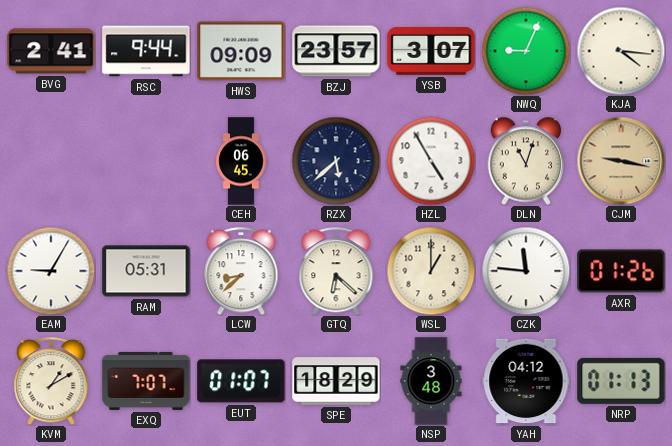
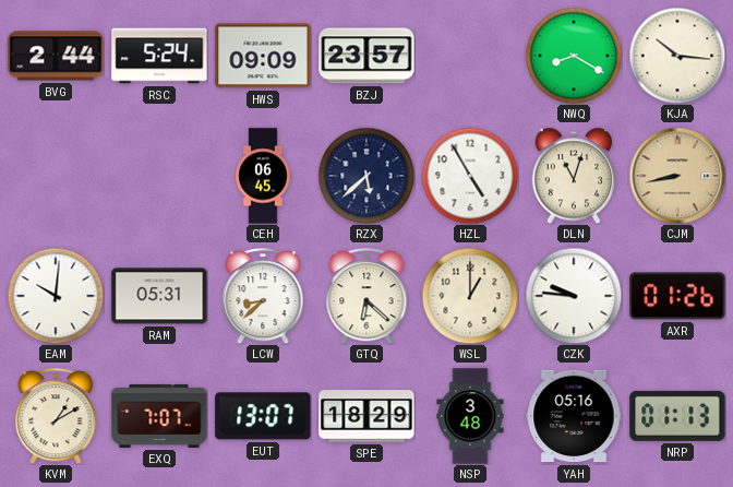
BVG: 2:41 -> 2:44
RSC: 9:44 -> 5:24
YSB: 3:07 -> none
NWQ: 9:04 -> 8:20
KJA: 4:16 -> 10:16
CJM: 9:17 -> 8:43
EAM: 9:05 -> 10:01
CZK: 11:46 -> 9:46
EUT: 01:07 -> 13:07
YAH: 04:12 -> 05:16
